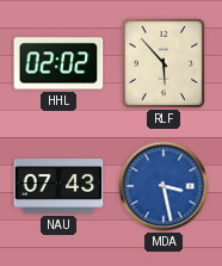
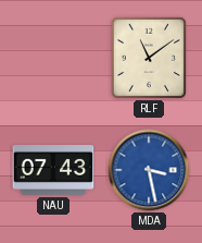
HHL: 02:02 -> none
RLF: 5:53 -> 11:09
